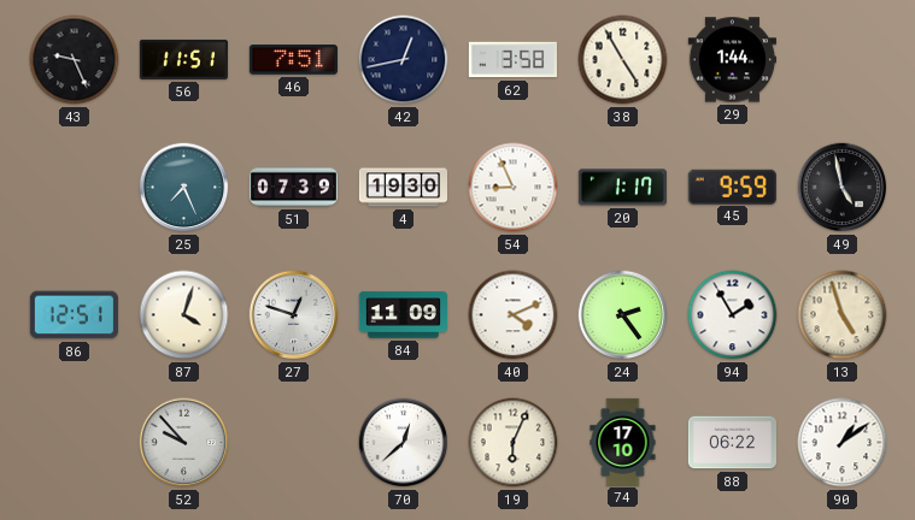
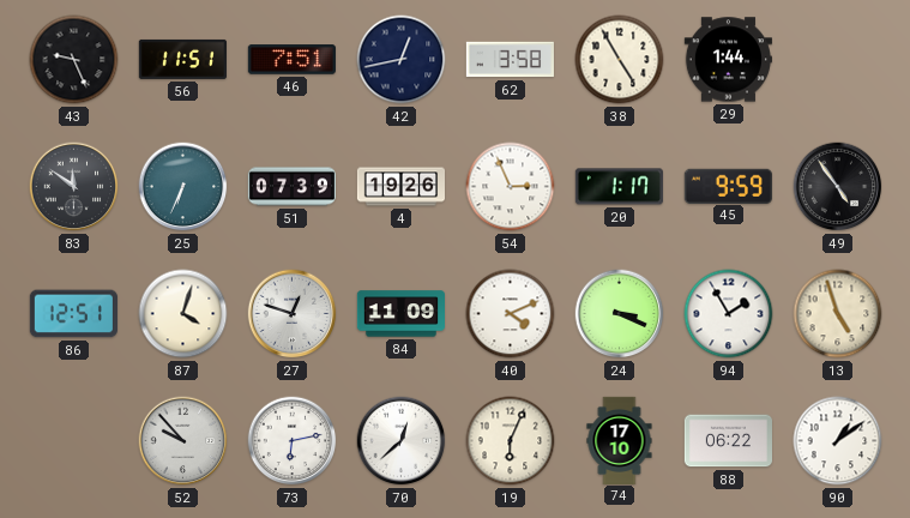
83: none -> 11:51
25: 7:26 -> 6:34
4: 19:30 -> 19:26
54: 8:56 -> 2:56
49: 4:58 -> 4:54
24: 2:24 -> 3:19
73: none -> 6:13
